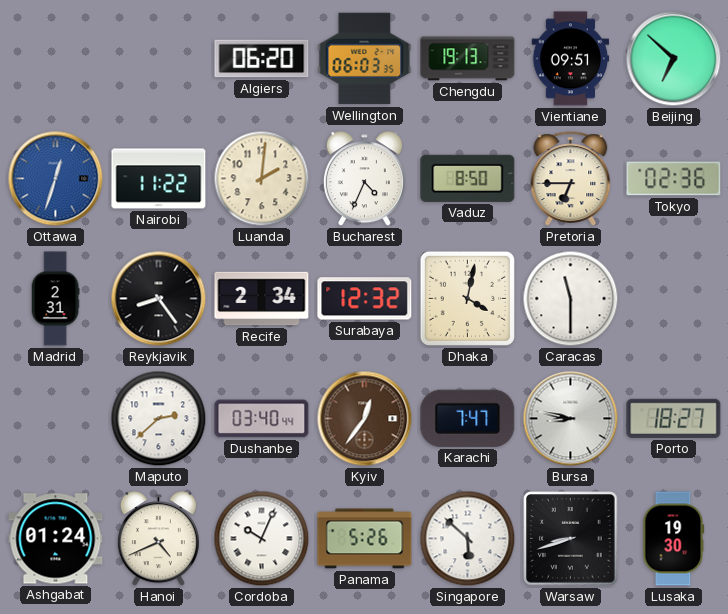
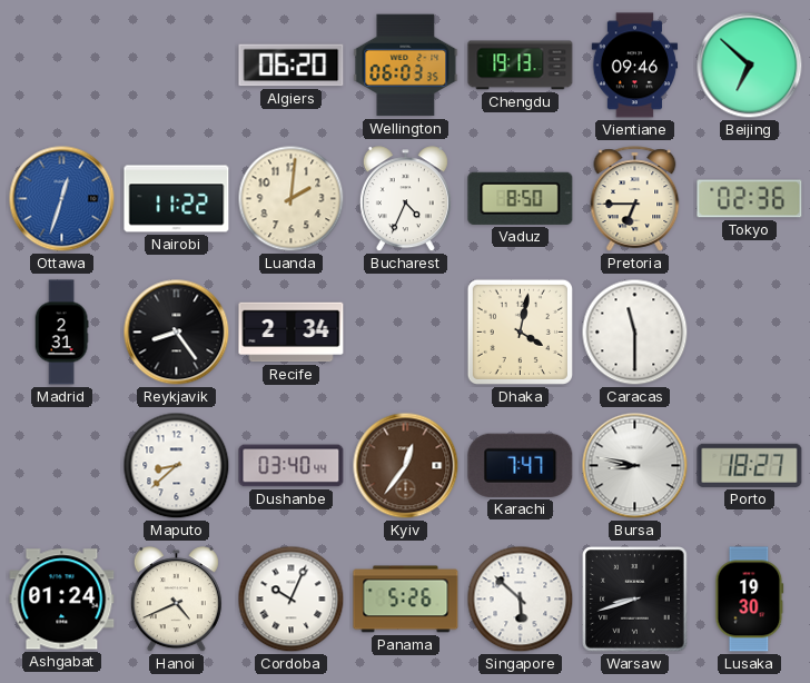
Vientiane: 09:51 -> 09:46
Surabaya: 12:32 -> none
Maputo: 2:38 -> 8:38
